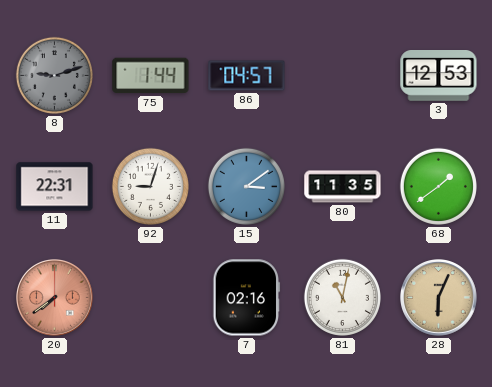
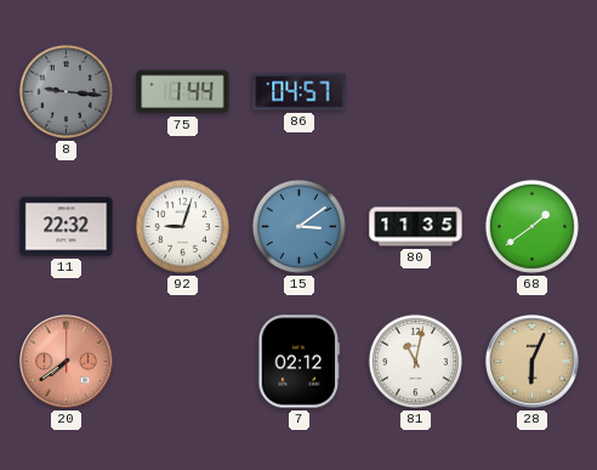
8: 9:12 -> 9:16
3: 12:53 -> none
11: 22:31 -> 22:32
7: 02:16 -> 02:12
